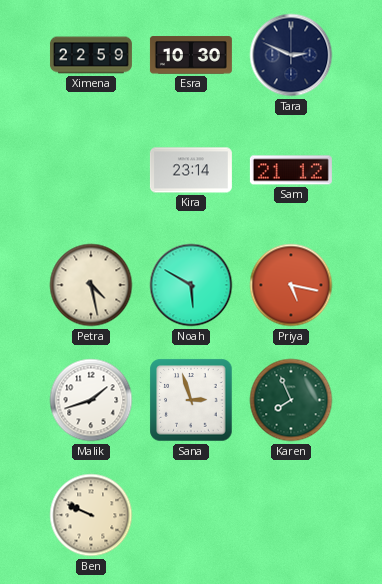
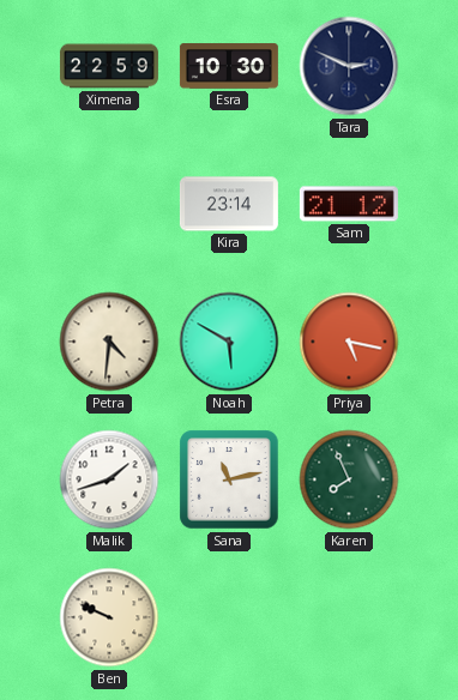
Petra: 4:28 -> 4:31
Sana: 2:57 -> 11:13
